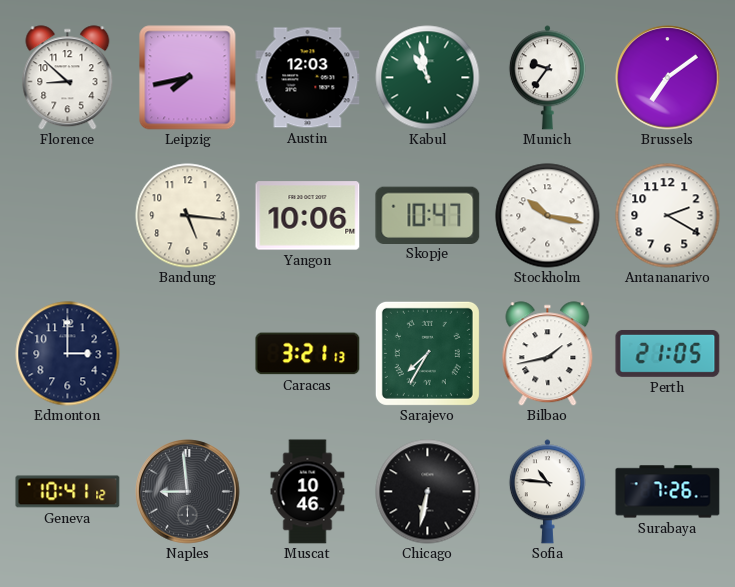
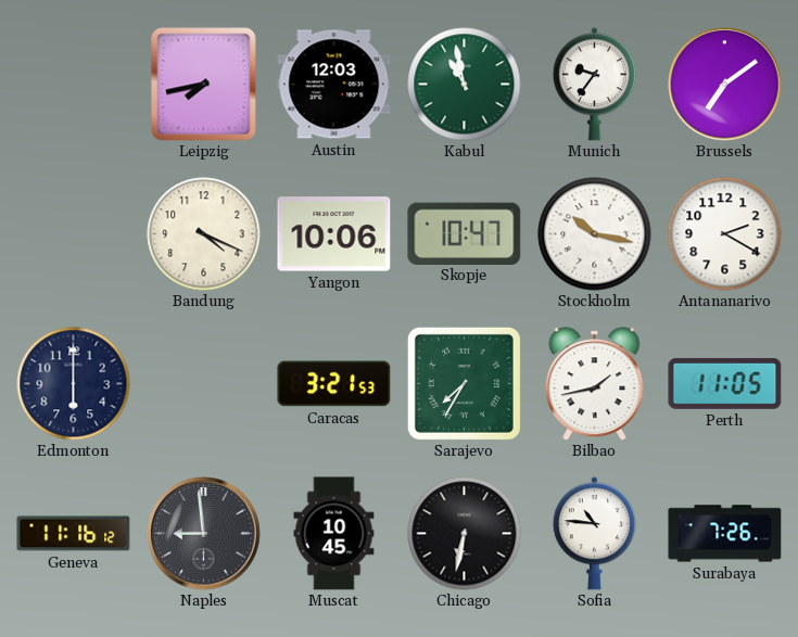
Florence: 8:52 -> none
Bandung: 5:16 -> 4:19
Edmonton: 3:00 -> 6:00
Caracas: 3:21:13 -> 3:21:53
Perth: 21:05 -> 11:05
Geneva: 10:41 -> 11:16
Muscat: 10:46 -> 10:45
